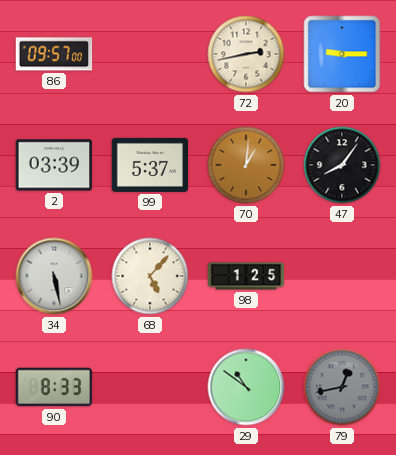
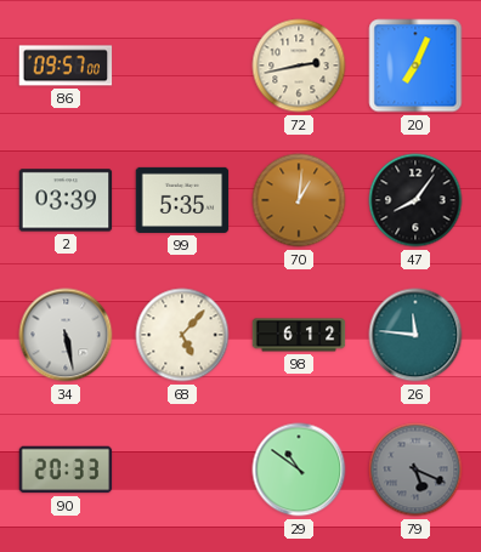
20: 9:15 -> 7:04
99: 5:37 -> 5:35
98: 1:25 -> 6:12
26: none -> 11:46
90: 8:33 -> 20:33
79: 12:43 -> 5:19
